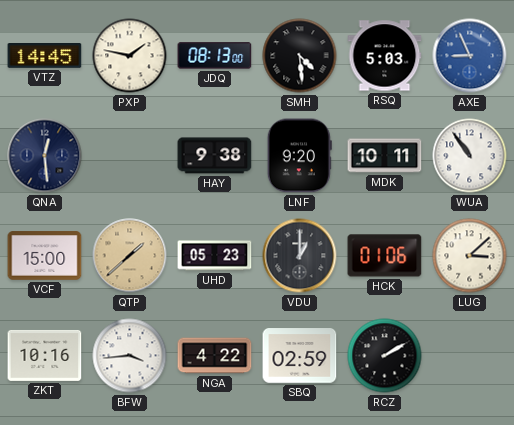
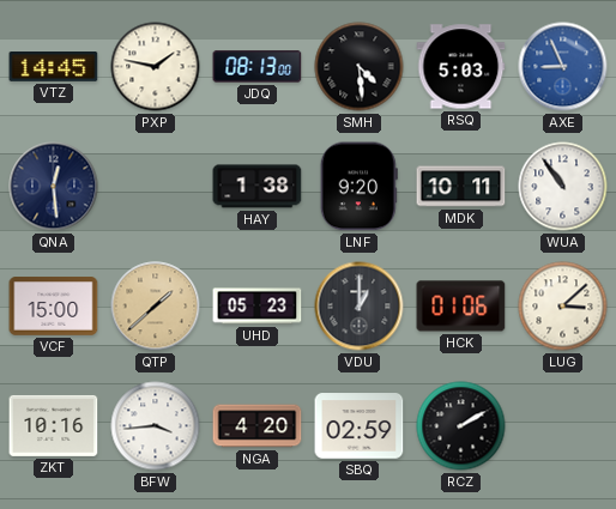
HAY: 9:38 -> 1:38
NGA: 4:22 -> 4:20
